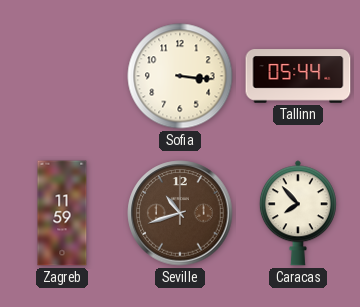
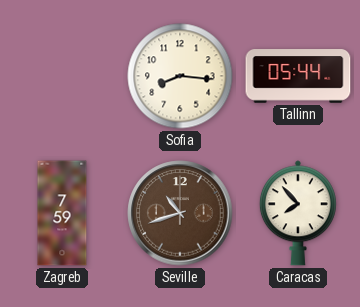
Sofia: 3:16 -> 8:16
Zagreb: 11:59 -> 7:59
